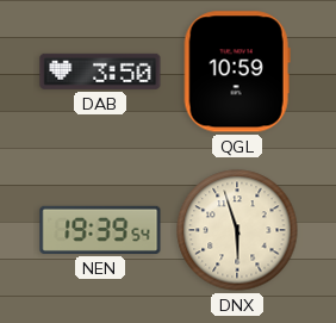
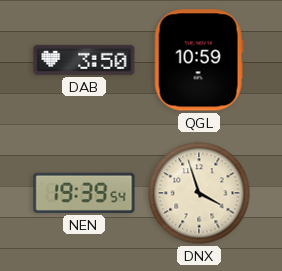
DNX: 5:57 -> 3:57
